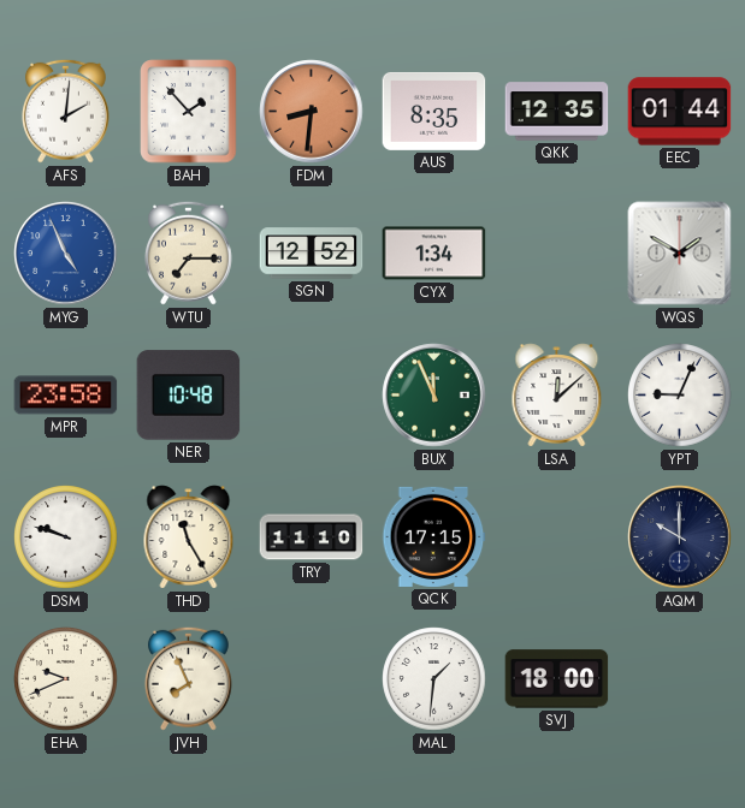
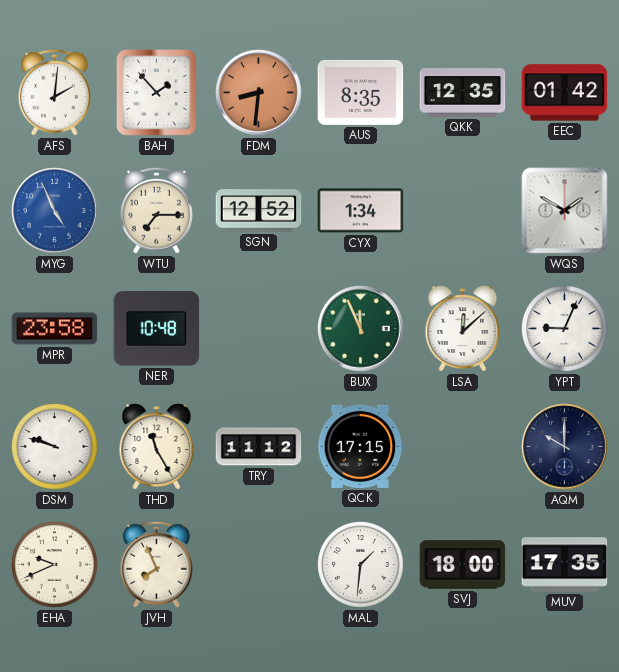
EEC: 01:44 -> 01:42
TRY: 11:10 -> 11:12
MUV: none -> 17:35
